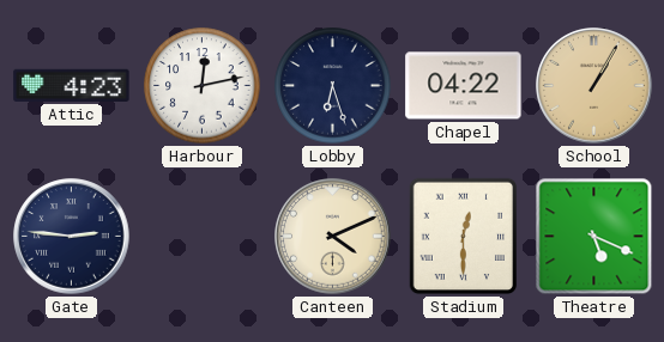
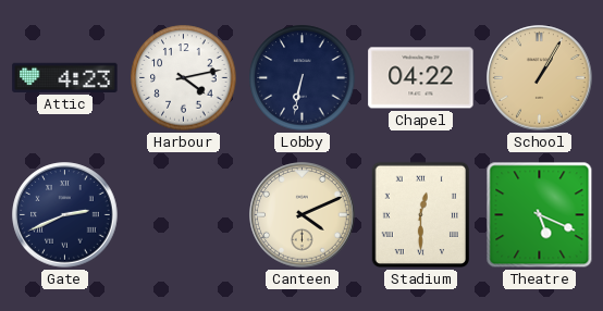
Harbour: 12:13 -> 4:13
Lobby: 6:27 -> 6:32
Gate: 2:46 -> 2:41
